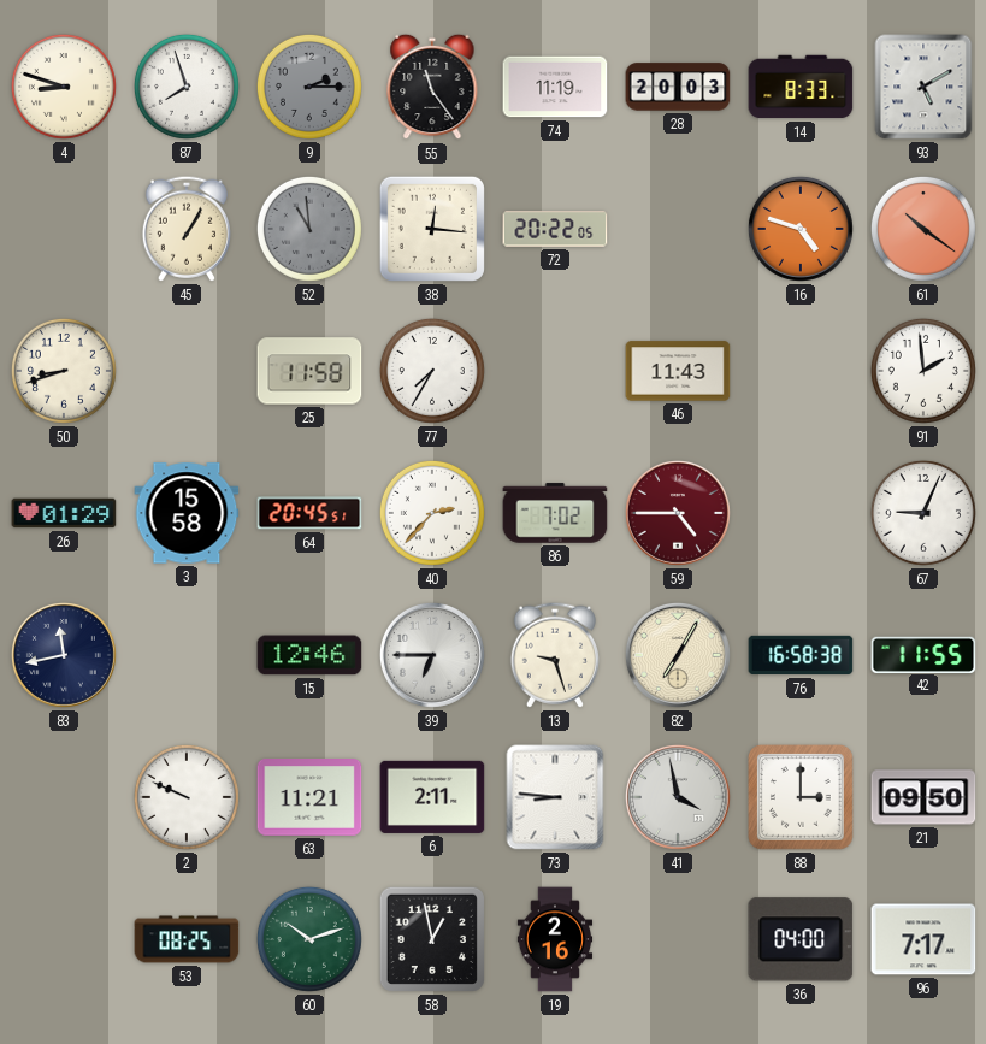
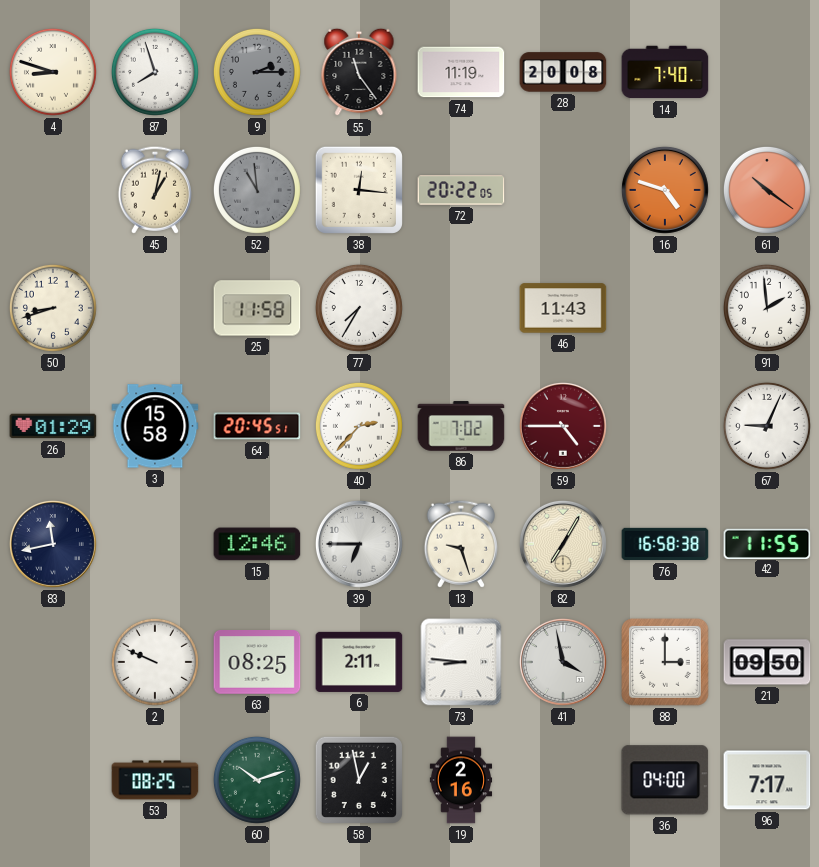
28: 20:03 -> 20:08
14: 8:33 -> 7:40
93: 5:10 -> none
45: 1:05 -> 1:02
63: 11:21 -> 08:25
